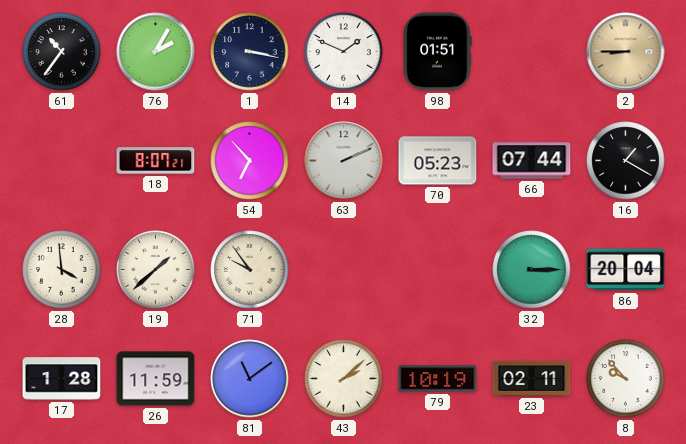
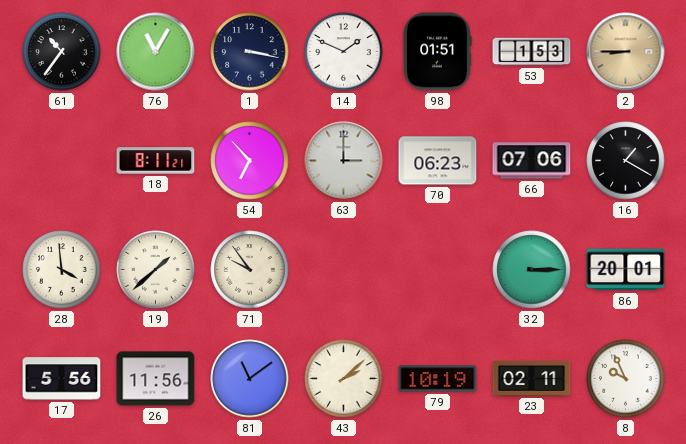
76: 2:05 -> 11:05
53: none -> 1:53
18: 8:07 -> 8:11
63: 2:11 -> 3:00
70: 05:23 -> 06:23
66: 07:44 -> 07:06
86: 20:04 -> 20:01
17: 1:28 -> 5:56
26: 11:59 -> 11:56
8: 9:53 -> 9:56
